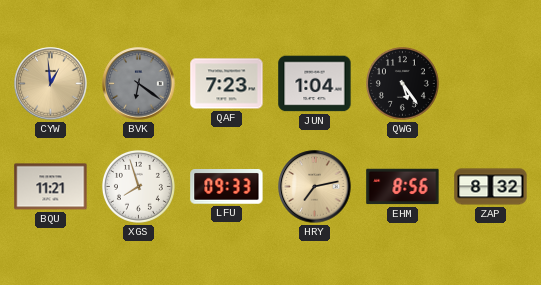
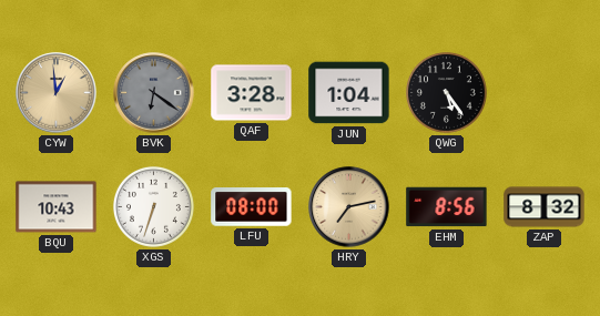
QAF: 7:23 -> 3:28
BQU: 11:21 -> 10:43
XGS: 7:57 -> 6:33
LFU: 09:33 -> 08:00
